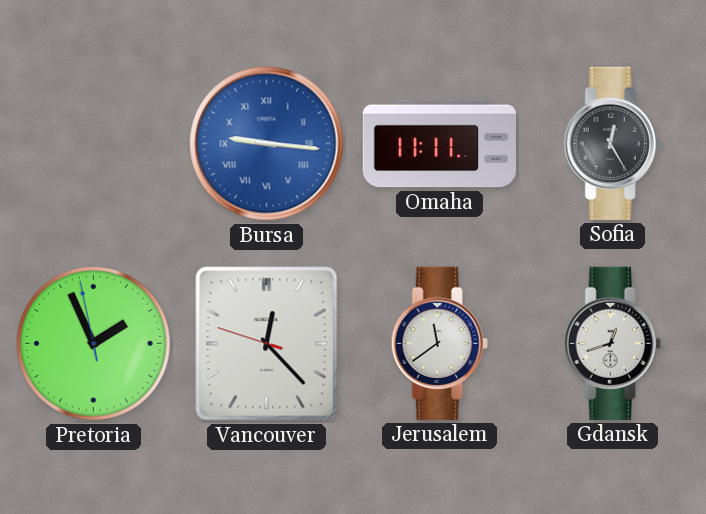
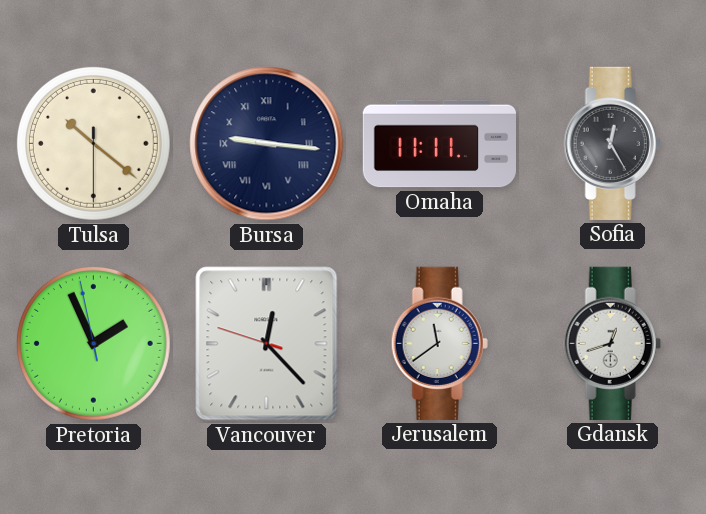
Tulsa: none -> 10:21
Bursa dial: blue -> navy
